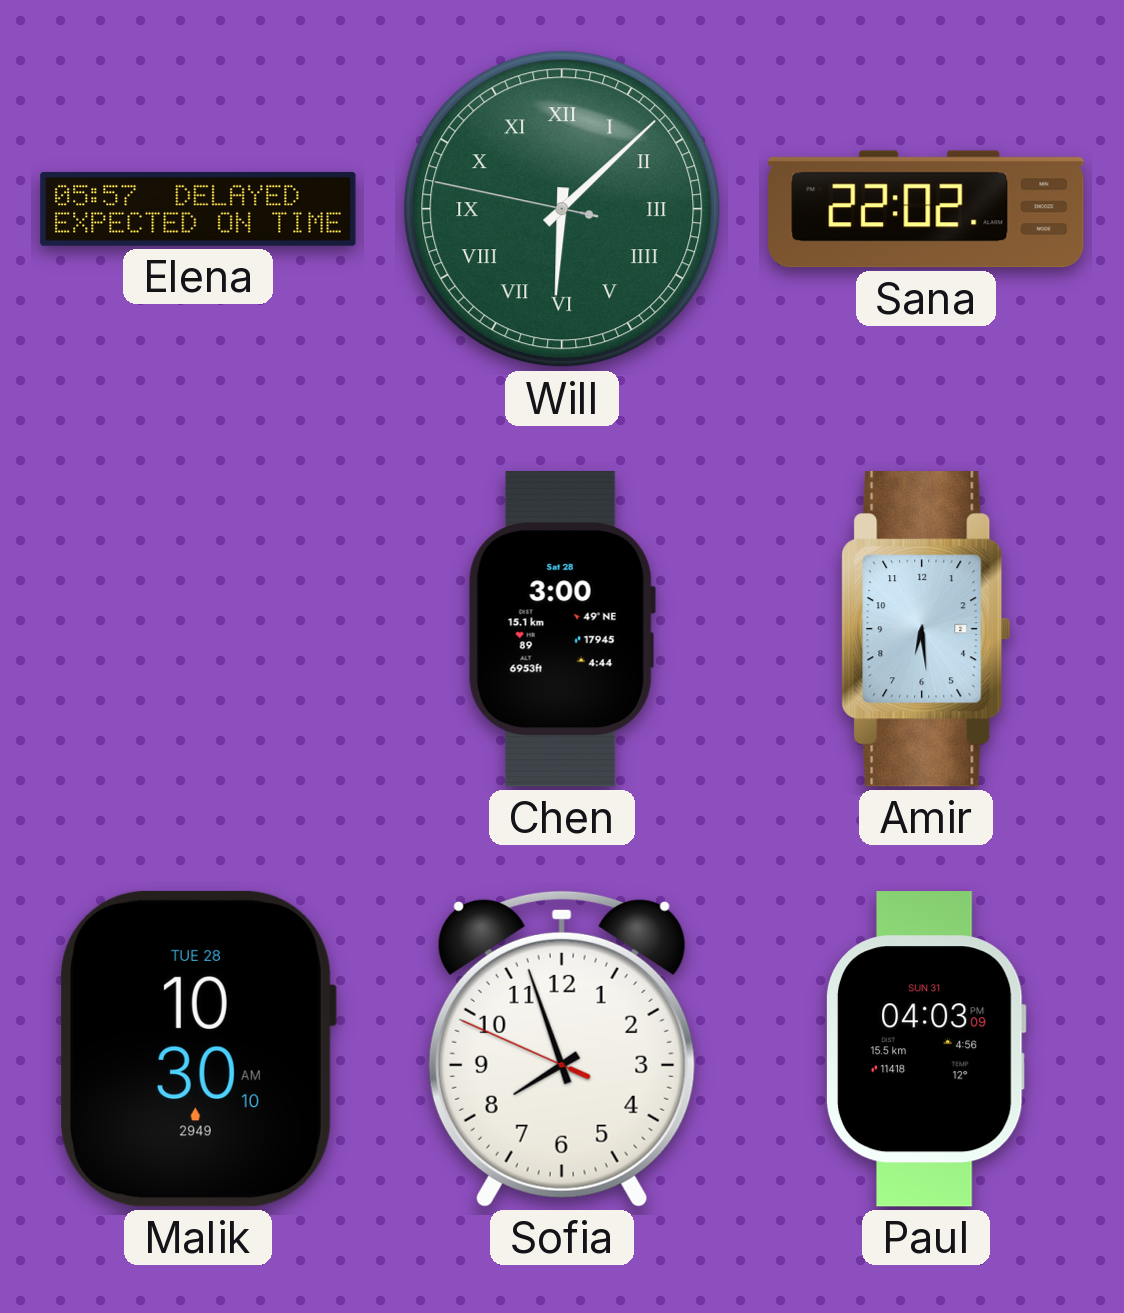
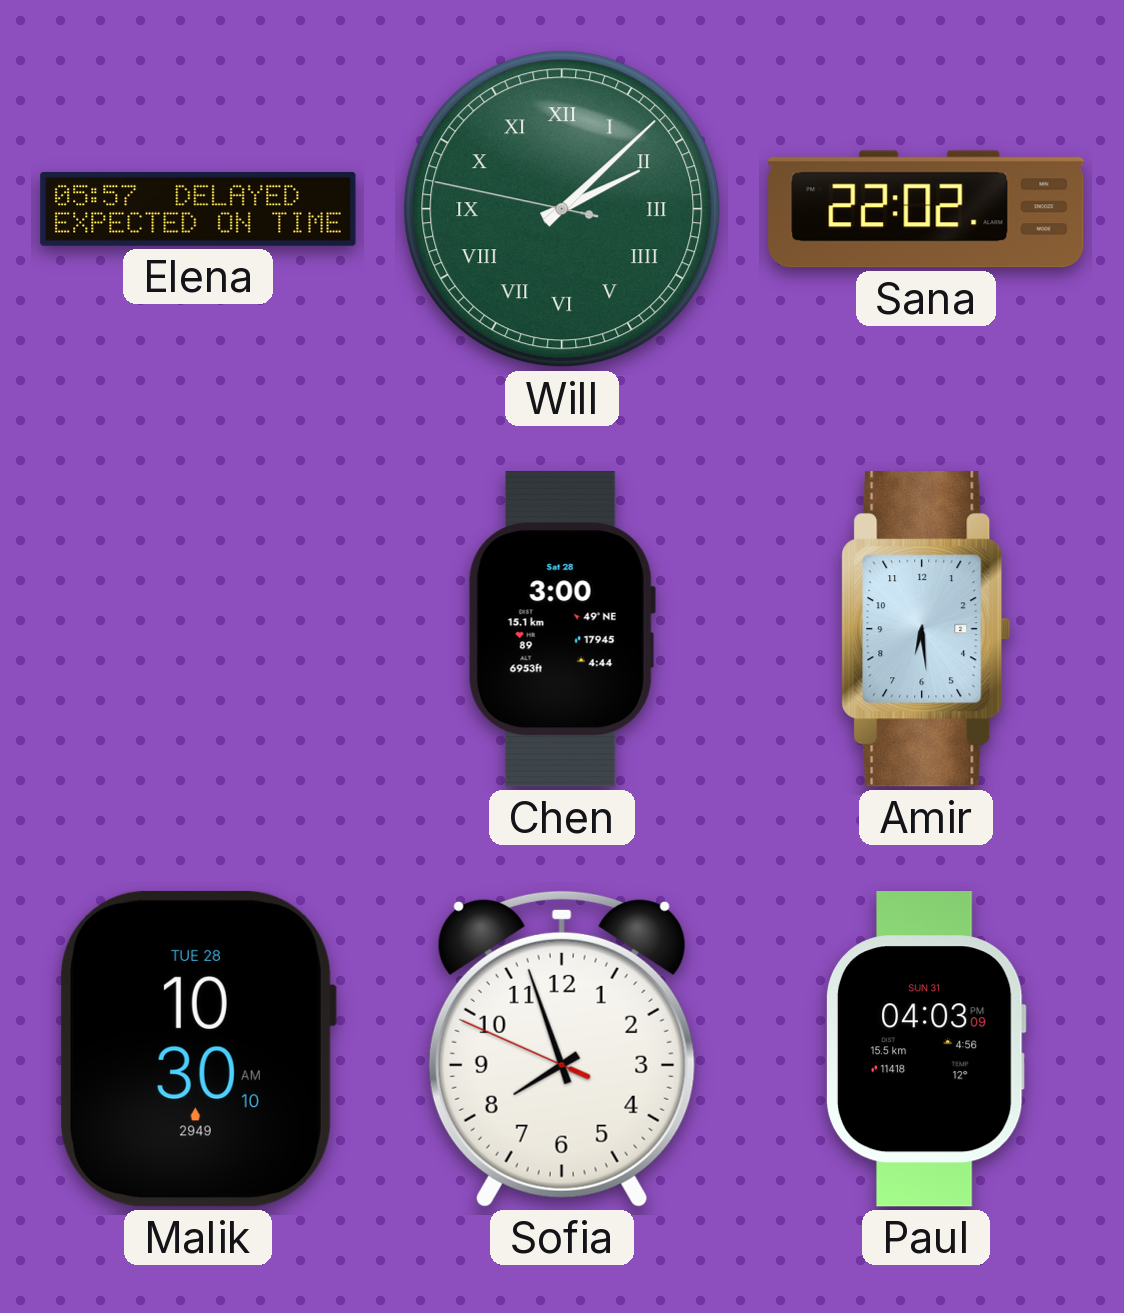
Will: 6:07 -> 2:07
